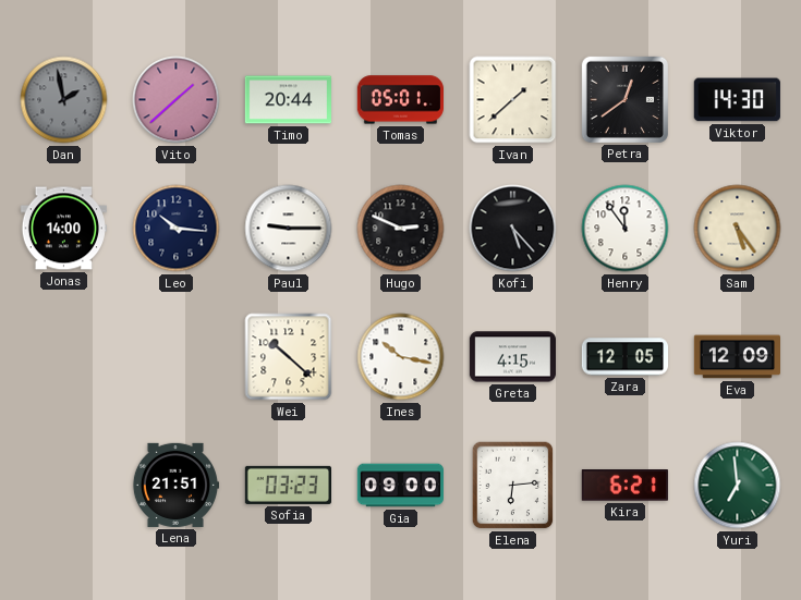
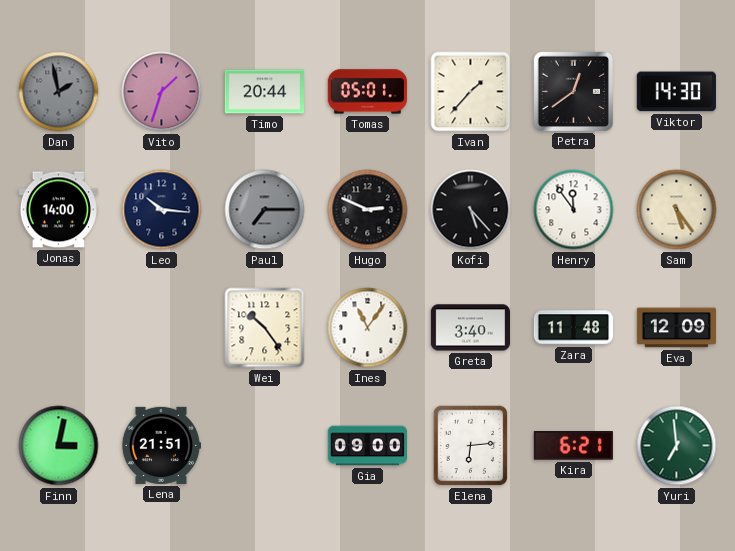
Vito: 1:38 -> 1:33
Ivan: 1:38 -> 1:37
Paul: 9:15 -> 7:15
Paul dial: white -> grey
Wei: 10:22 -> 10:24
Ines: 10:17 -> 11:06
Greta: 4:15 -> 3:40
Zara: 12:05 -> 11:48
Finn: none -> 3:02
Sofia: 03:23 -> none
